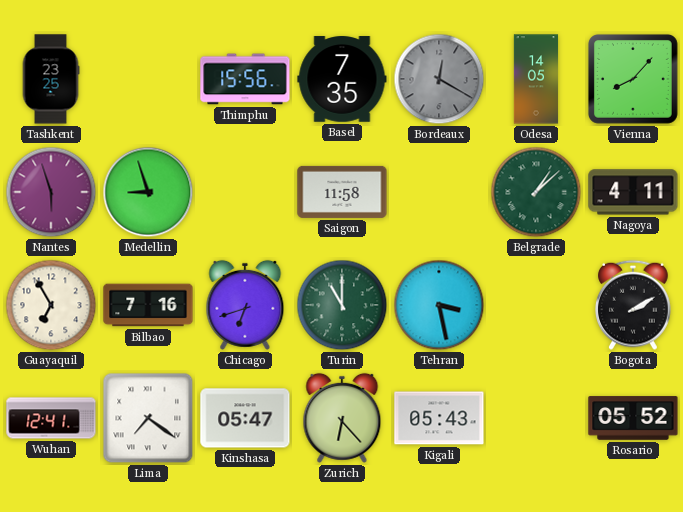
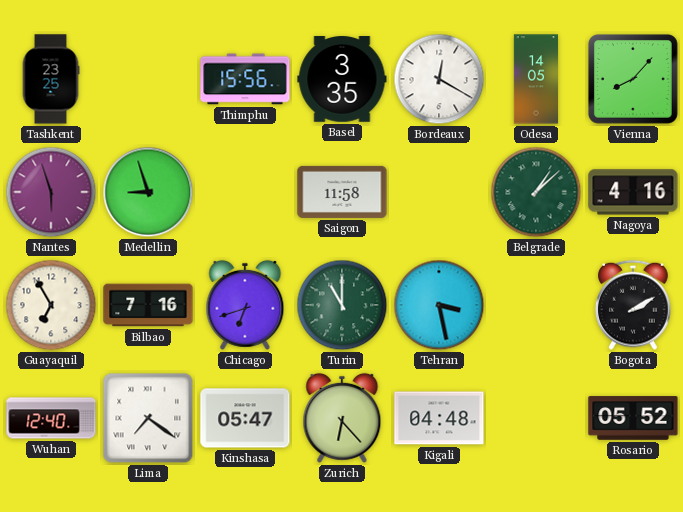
Basel: 7:35 -> 3:35
Bordeaux dial: grey -> white
Nagoya: 4:11 -> 4:16
Wuhan: 12:41 -> 12:40
Kigali: 05:43 -> 04:48
